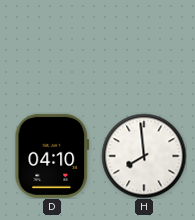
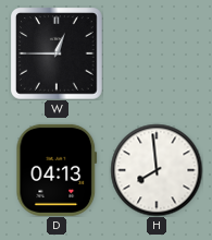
W: none -> 12:45
D: 04:10 -> 04:13
